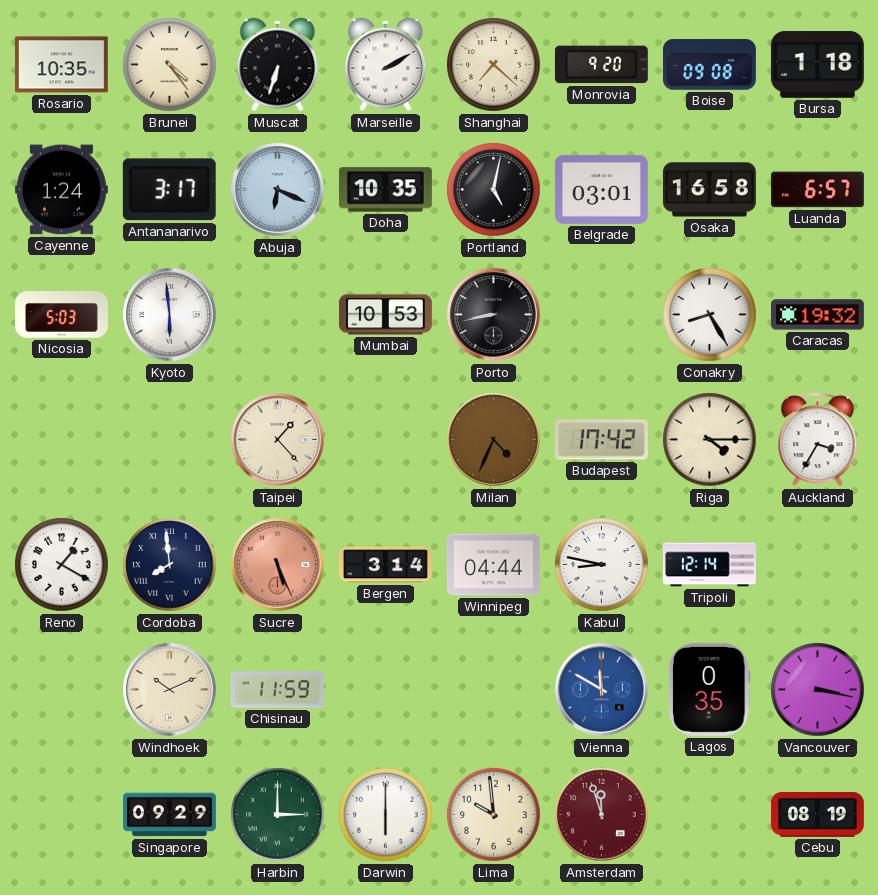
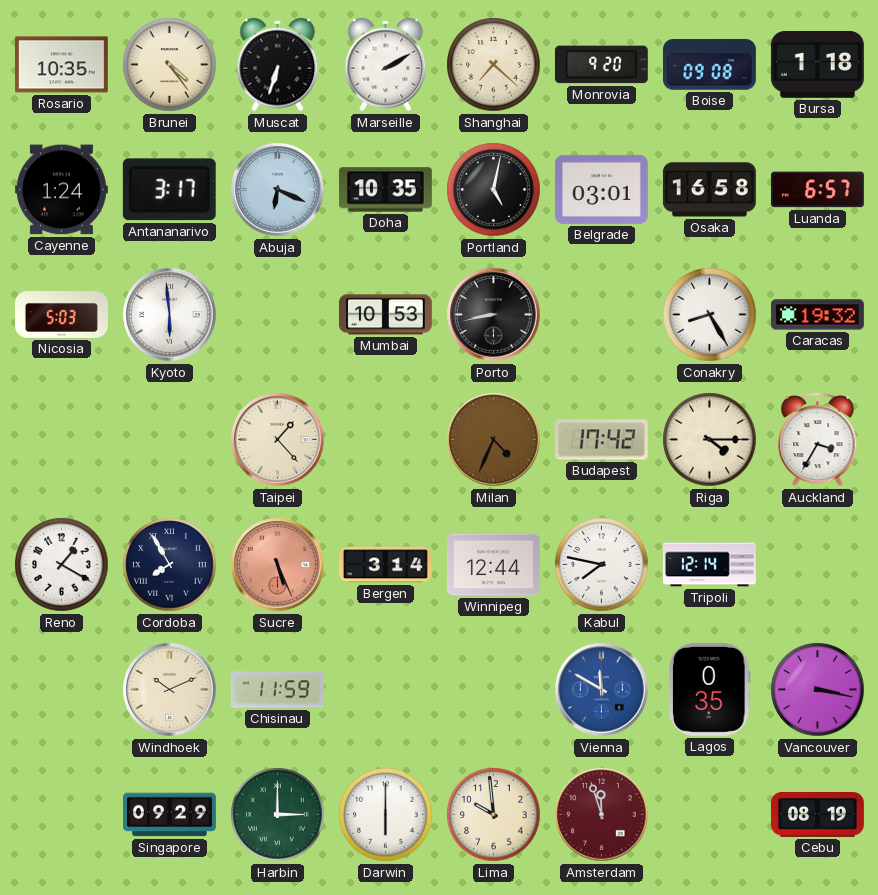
Cordoba: 7:59 -> 7:55
Winnipeg: 04:44 -> 12:44
Kabul: 8:47 -> 7:47
